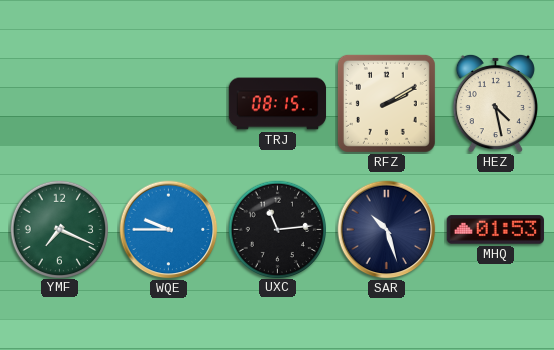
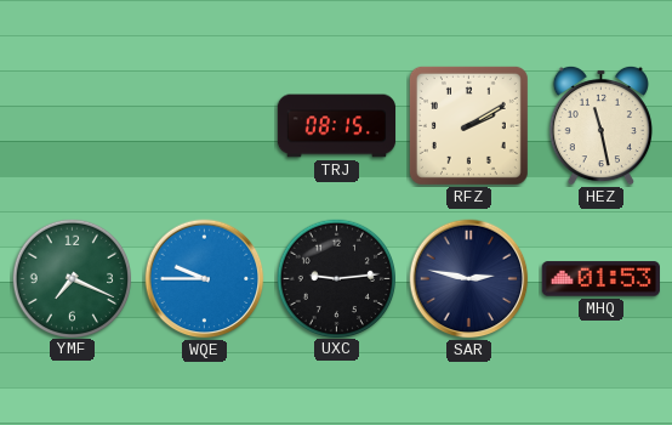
HEZ: 4:28 -> 11:28
UXC: 11:14 -> 9:14
SAR: 10:27 -> 2:47
